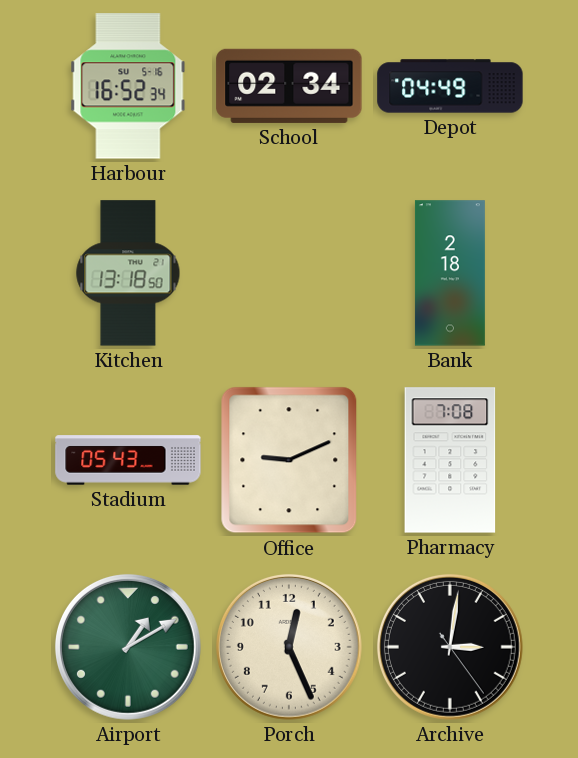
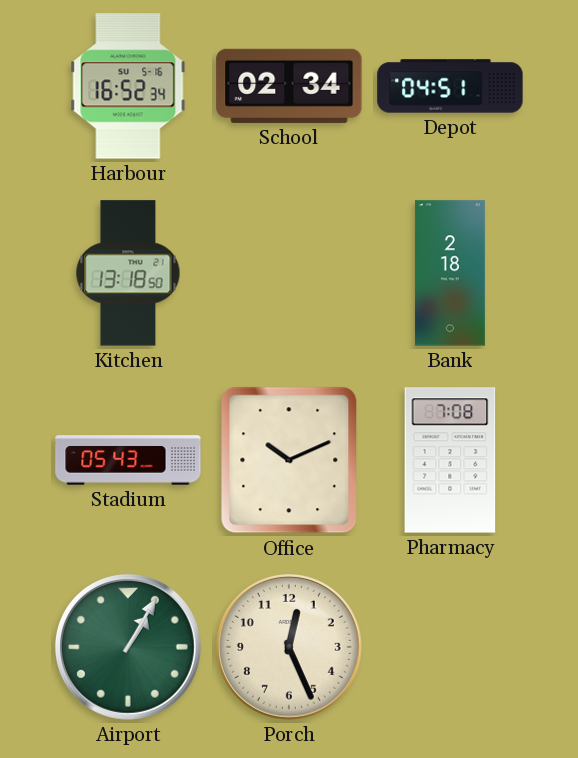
Depot: 04:49 -> 04:51
Office: 9:11 -> 10:11
Airport: 1:10 -> 1:05
Archive: 3:01 -> none
